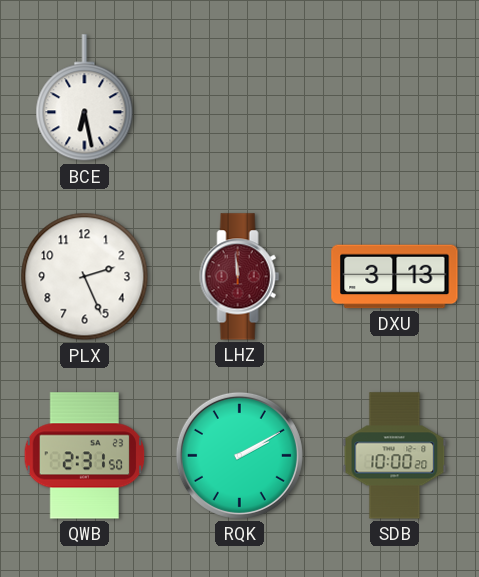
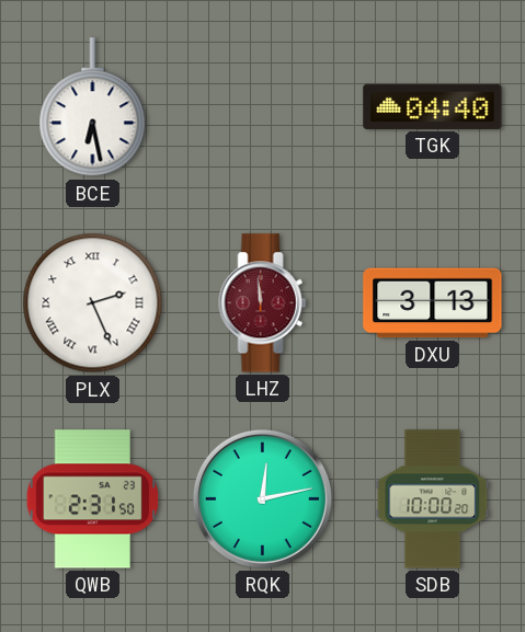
TGK: none -> 04:40
PLX numerals: Arabic -> Roman
RQK: 2:10 -> 12:13
